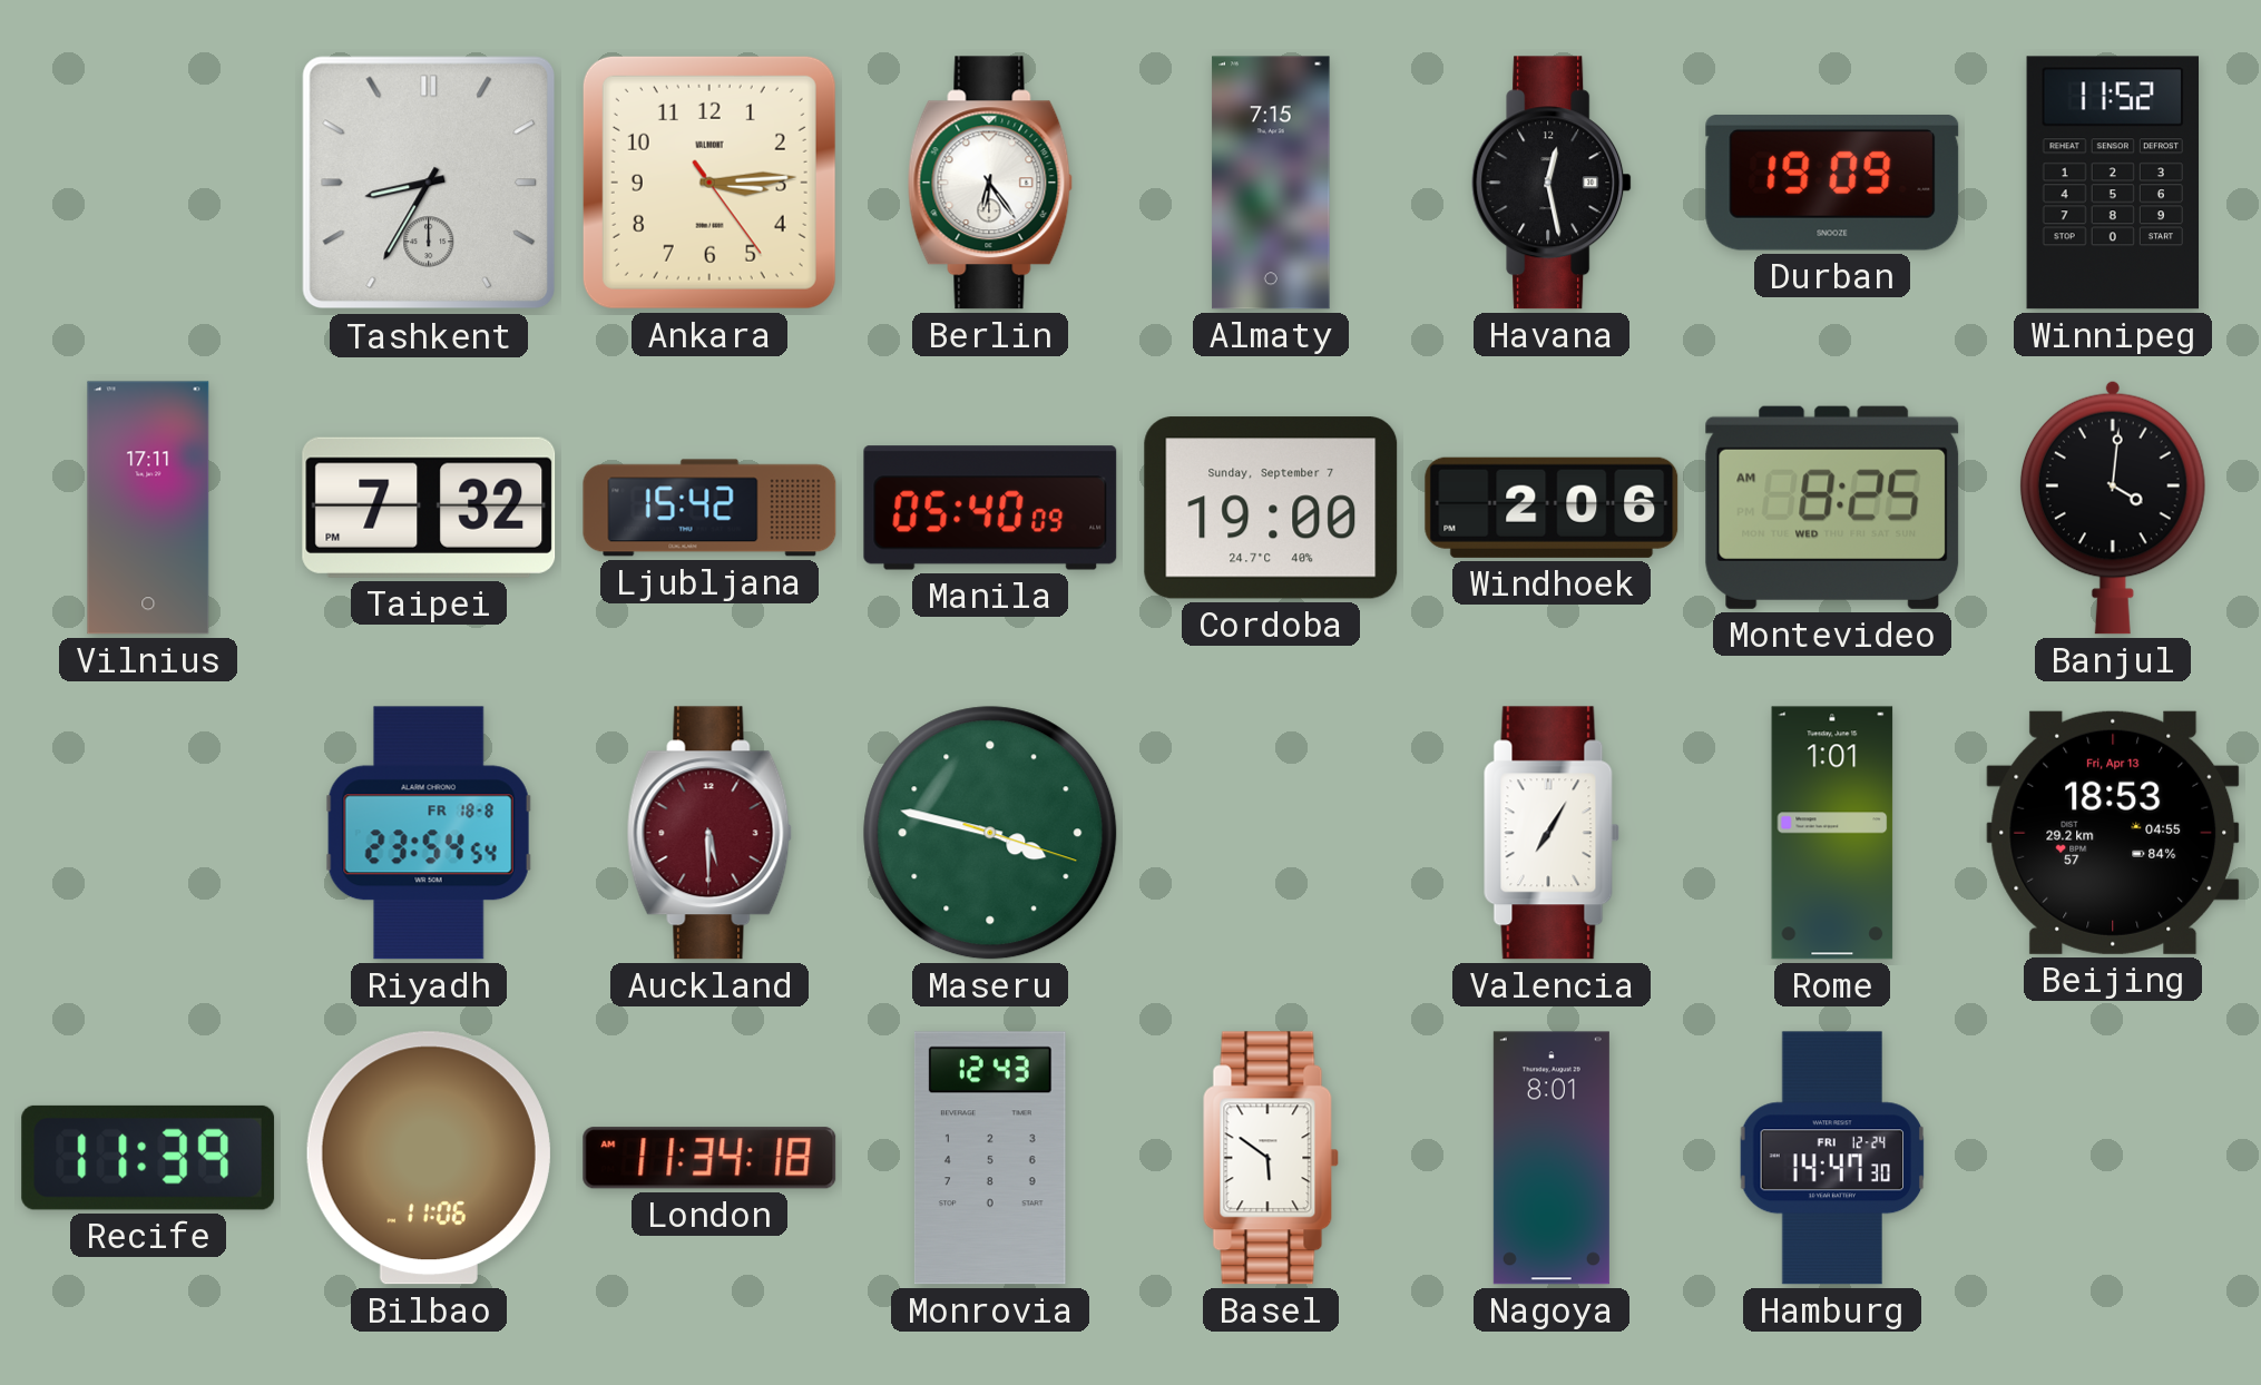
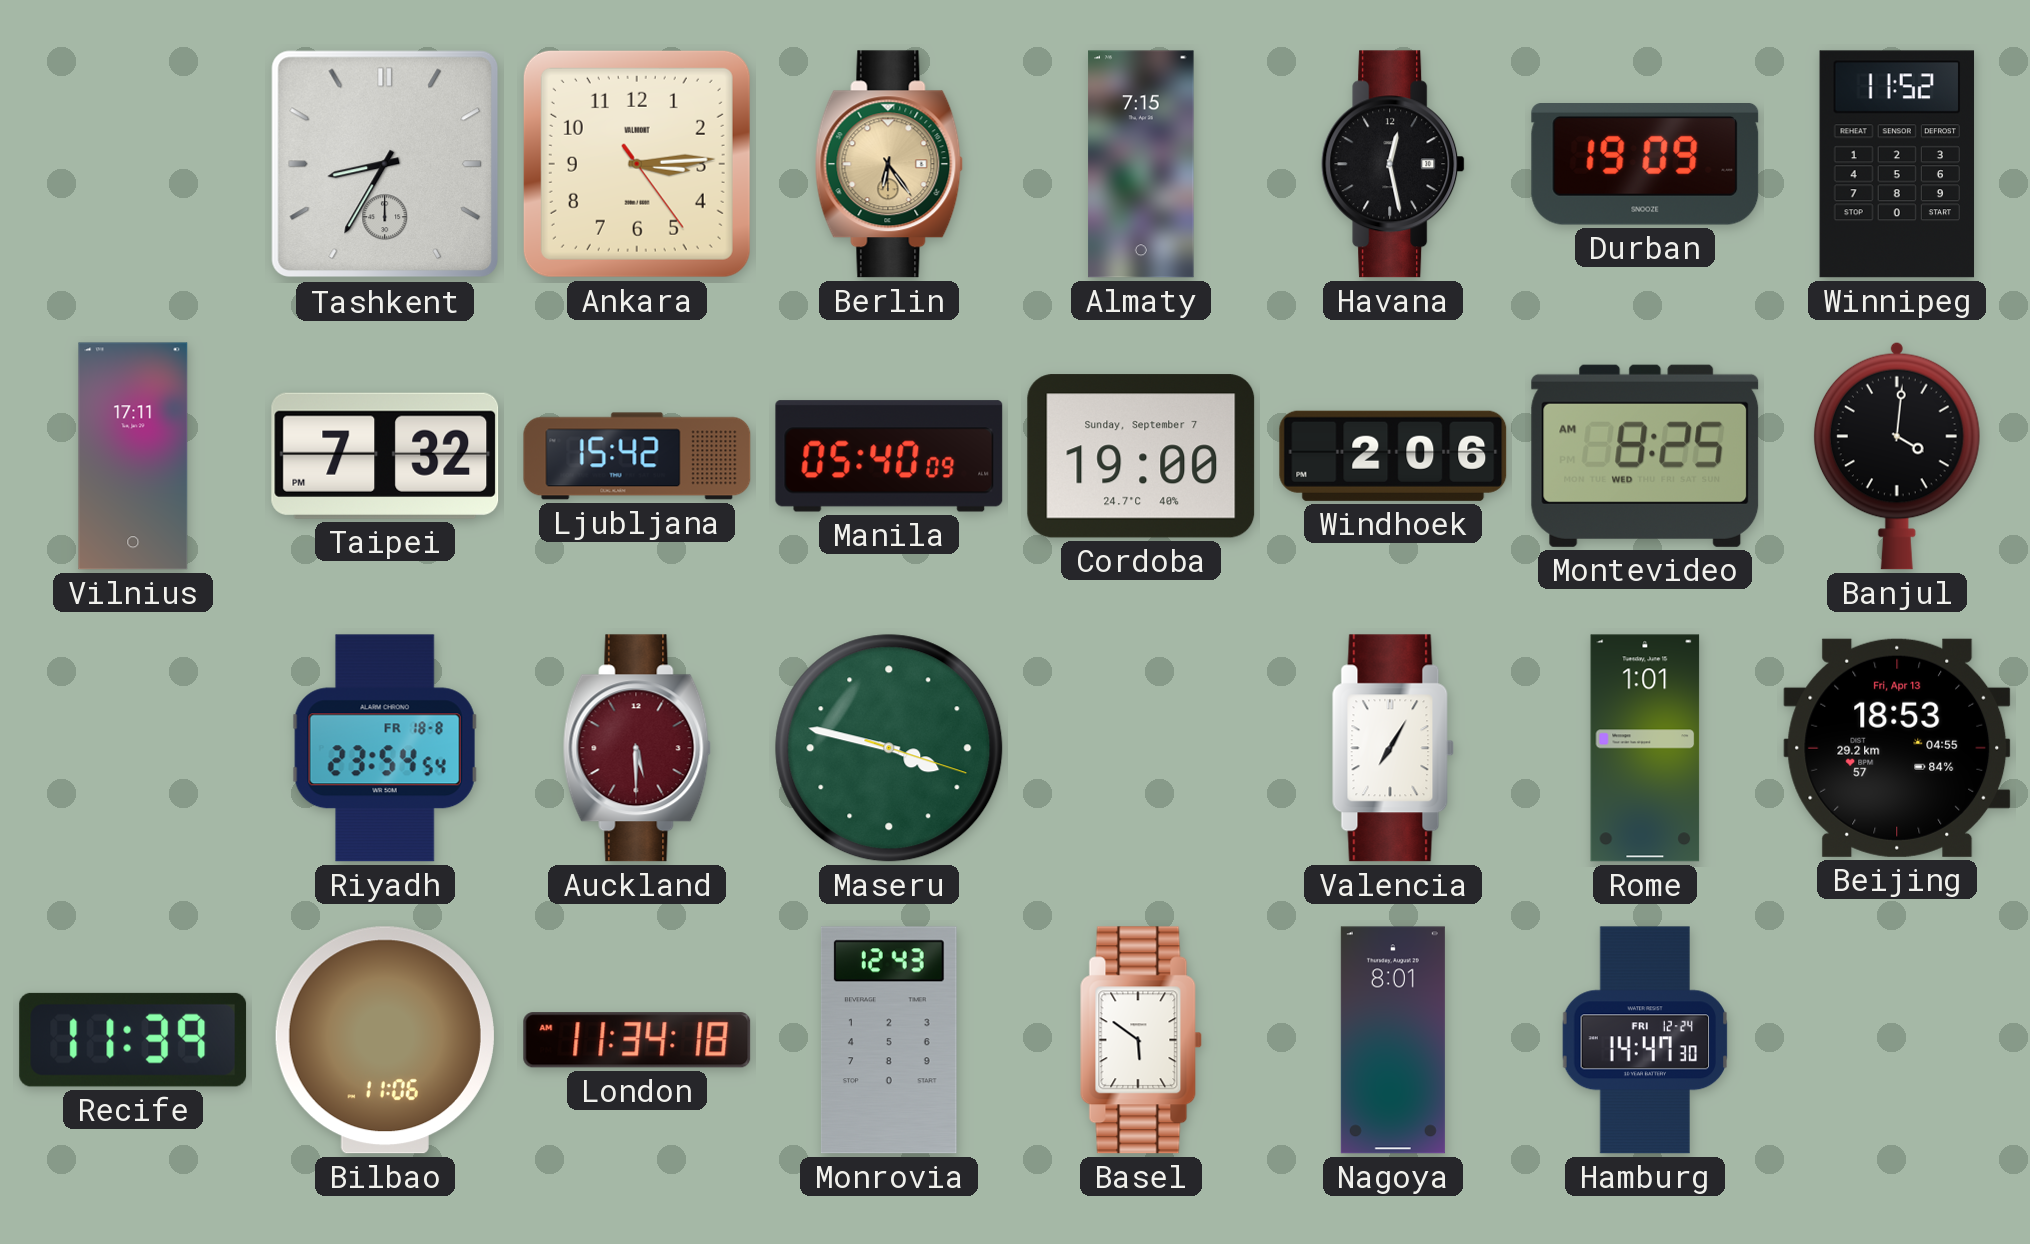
Berlin dial: white -> champagne
